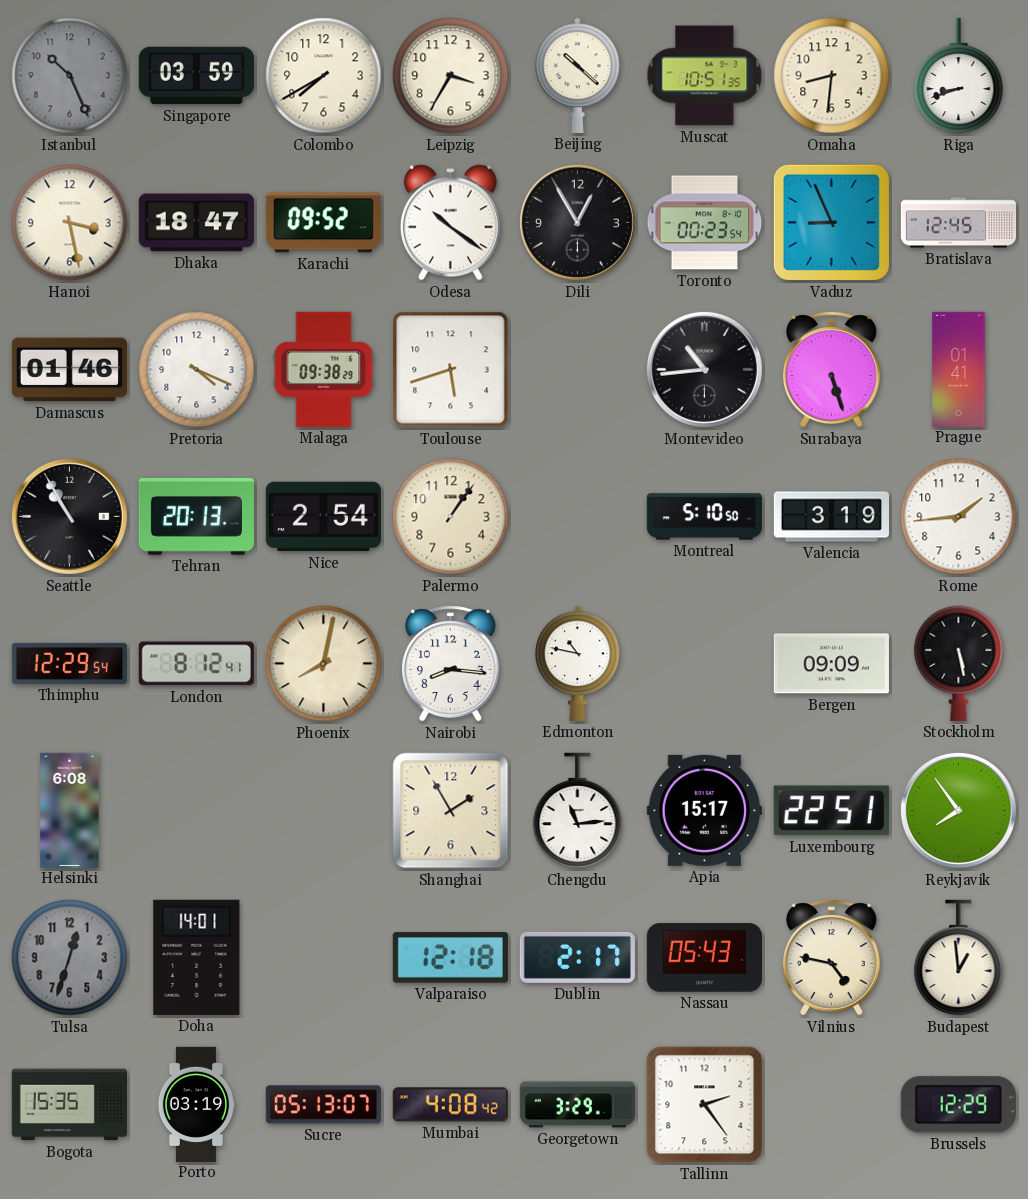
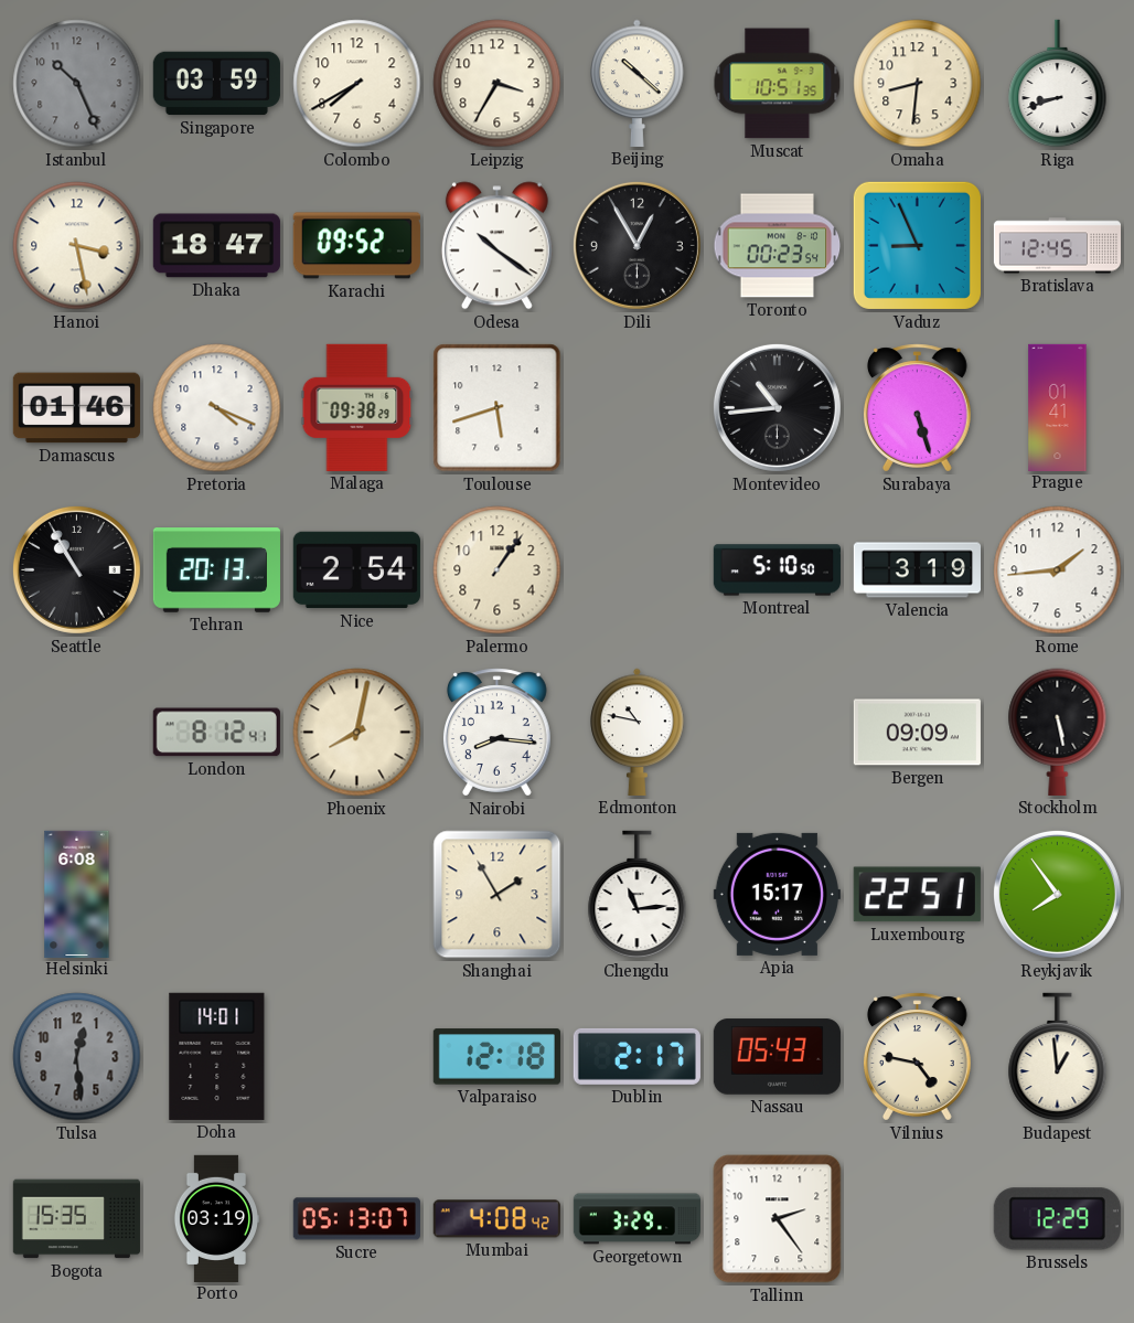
Thimphu: 12:29 -> none
Tulsa: 12:33 -> 12:29
